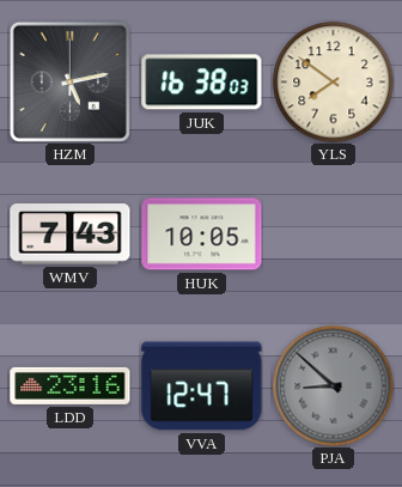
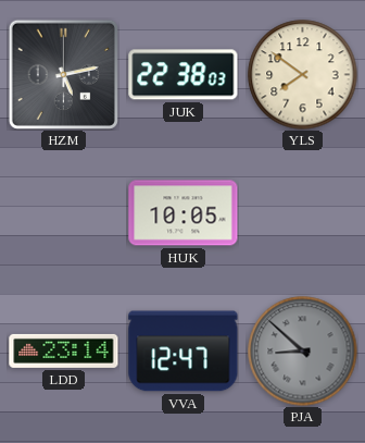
JUK: 16:38 -> 22:38
WMV: 7:43 -> none
LDD: 23:16 -> 23:14
